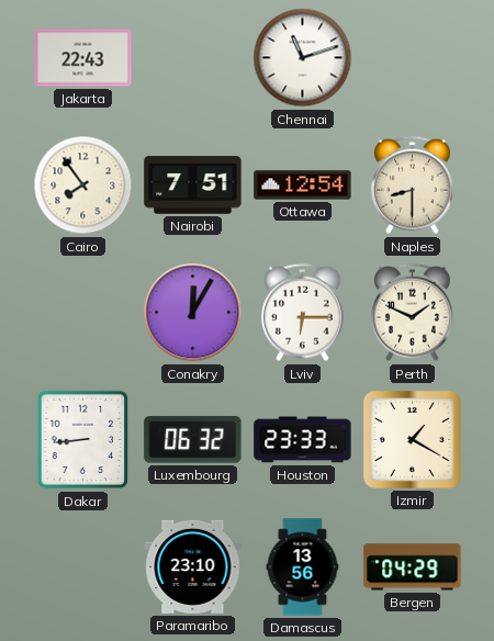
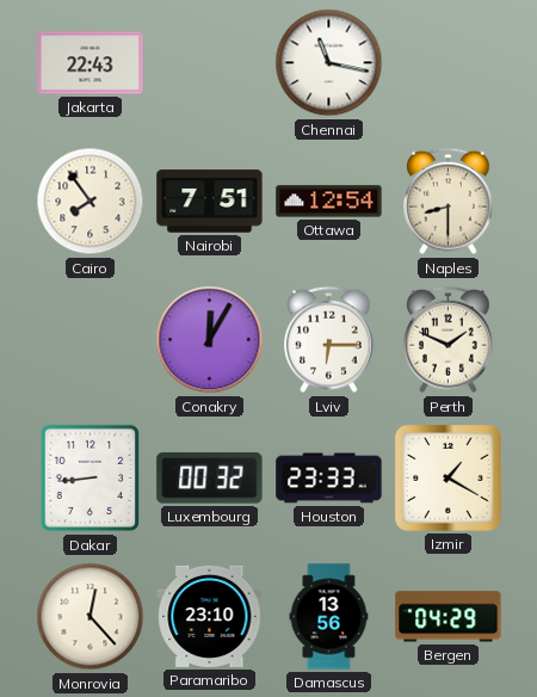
Chennai: 11:12 -> 11:17
Luxembourg: 06:32 -> 00:32
Monrovia: none -> 12:23
